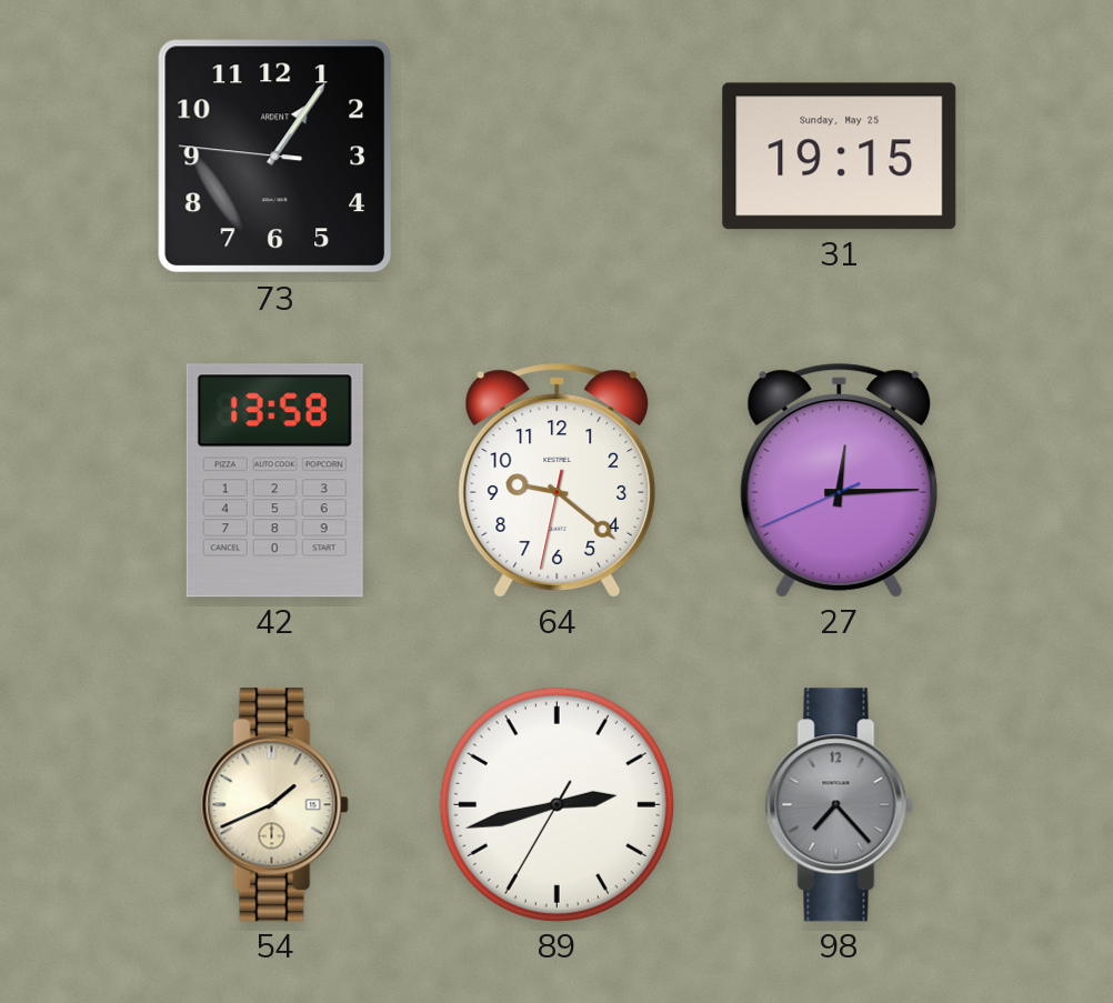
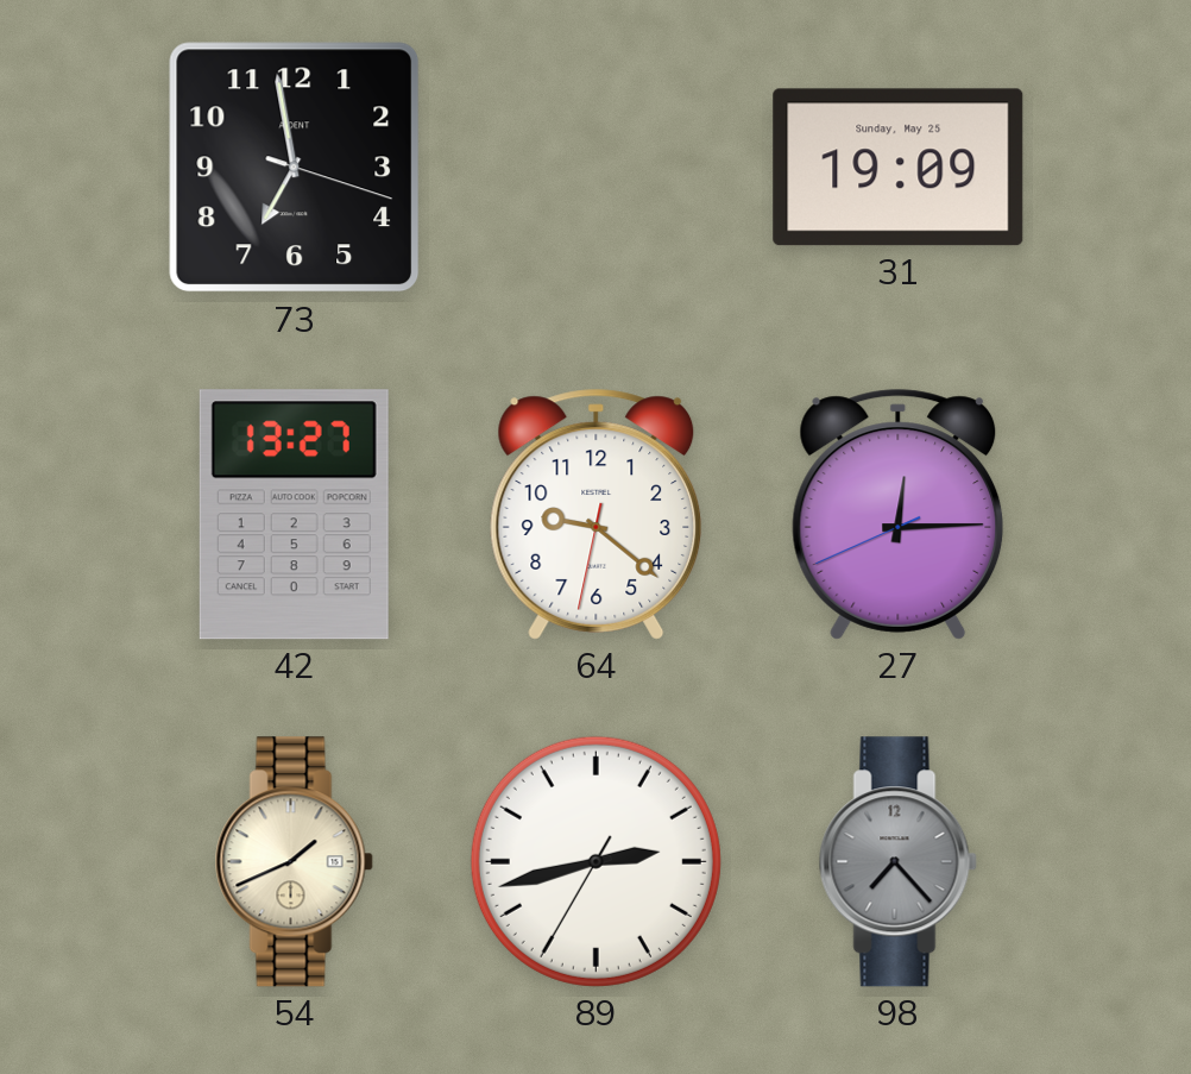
73: 1:05 -> 6:58
31: 19:15 -> 19:09
42: 13:58 -> 13:27
